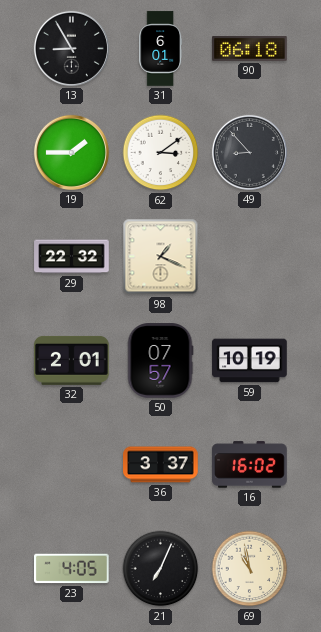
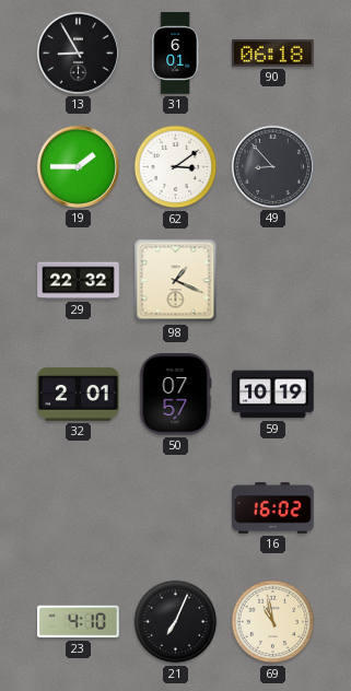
36: 3:37 -> none
23: 4:05 -> 4:10
